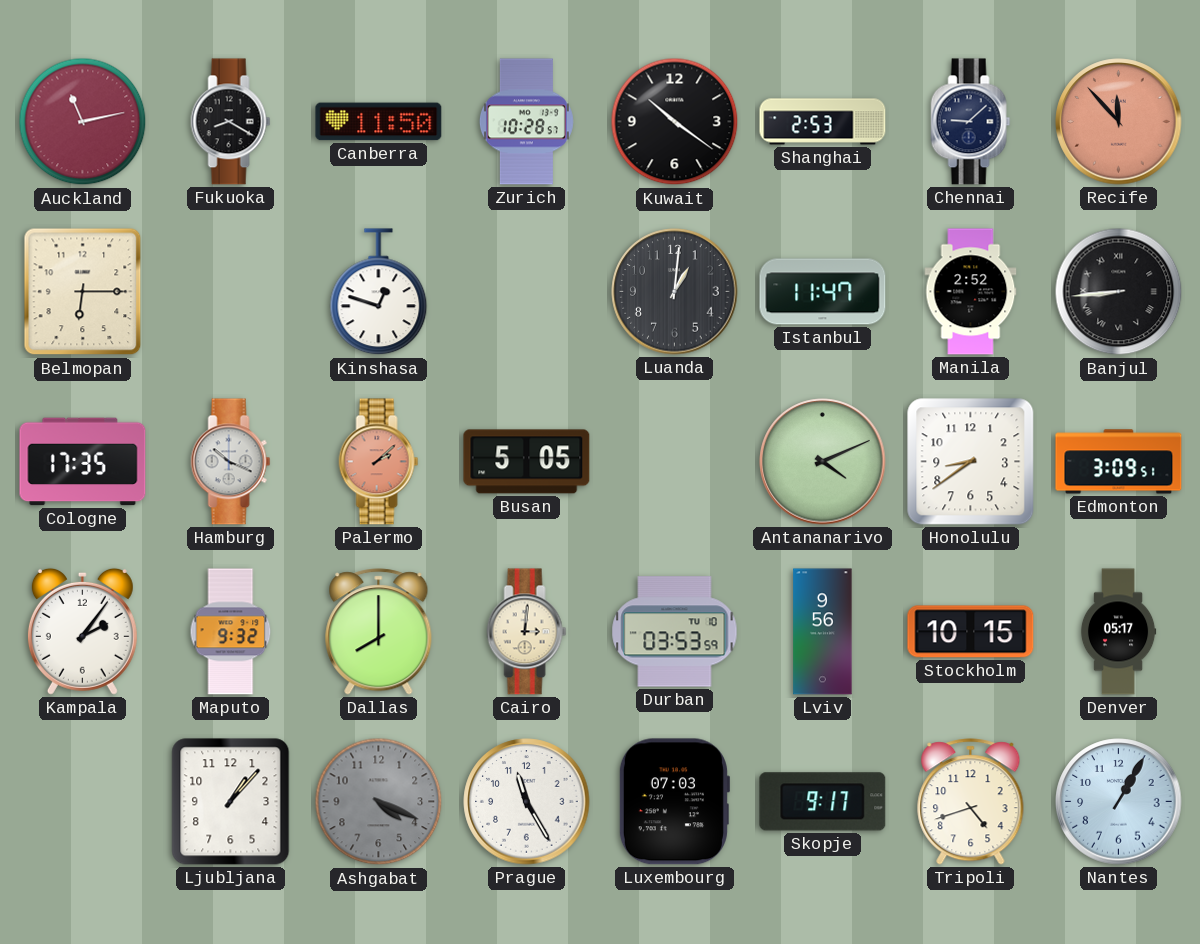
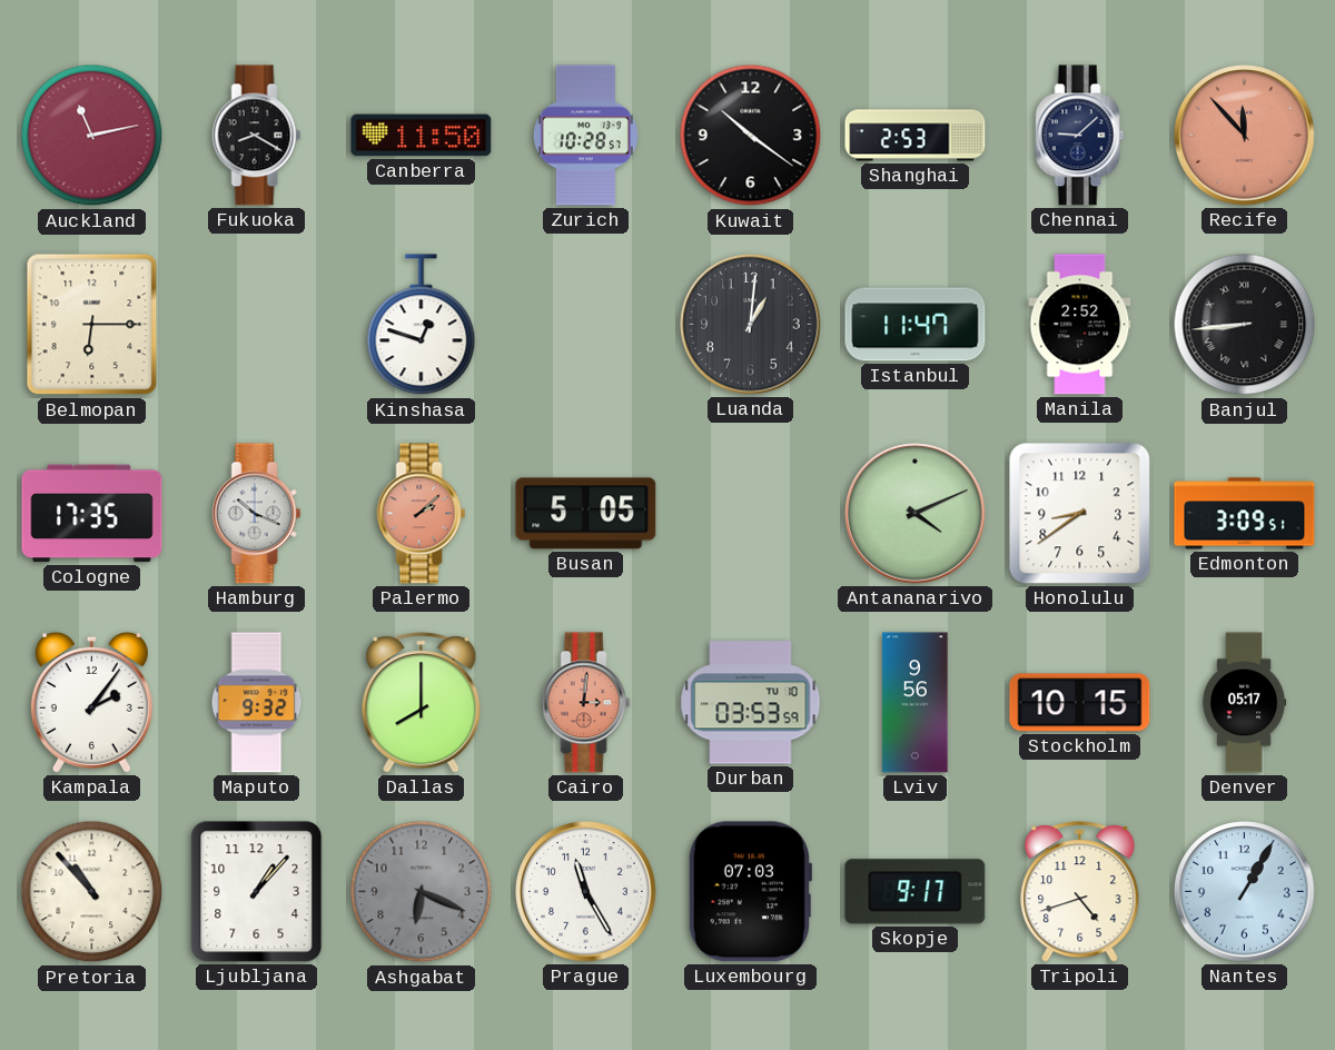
Cairo dial: cream -> salmon
Pretoria: none -> 10:53
Ashgabat: 4:19 -> 6:19
